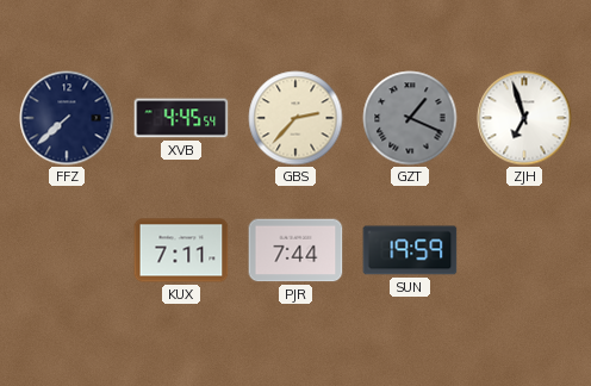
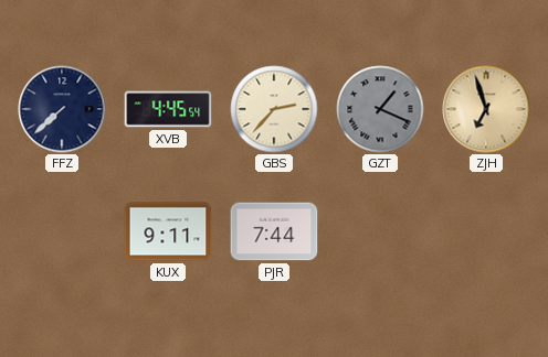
ZJH dial: white -> champagne
KUX: 7:11 -> 9:11
SUN: 19:59 -> none
